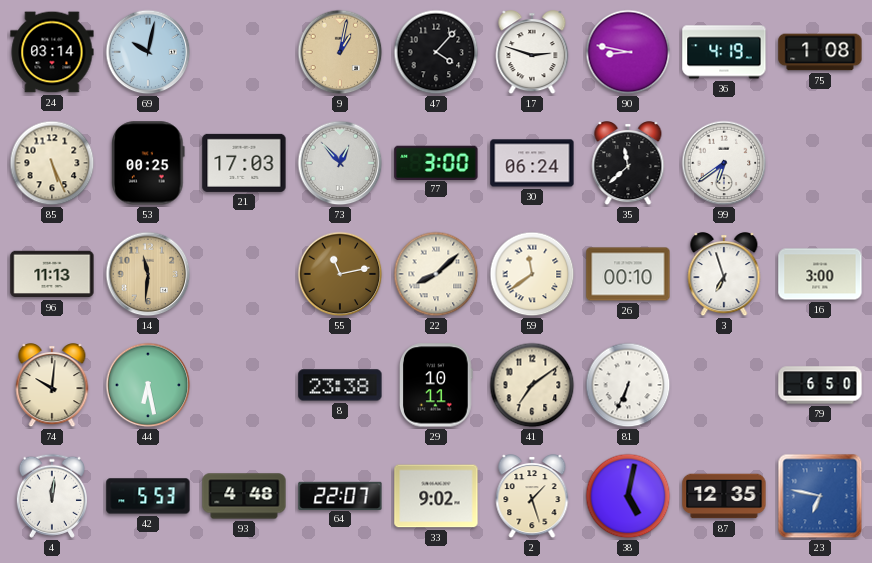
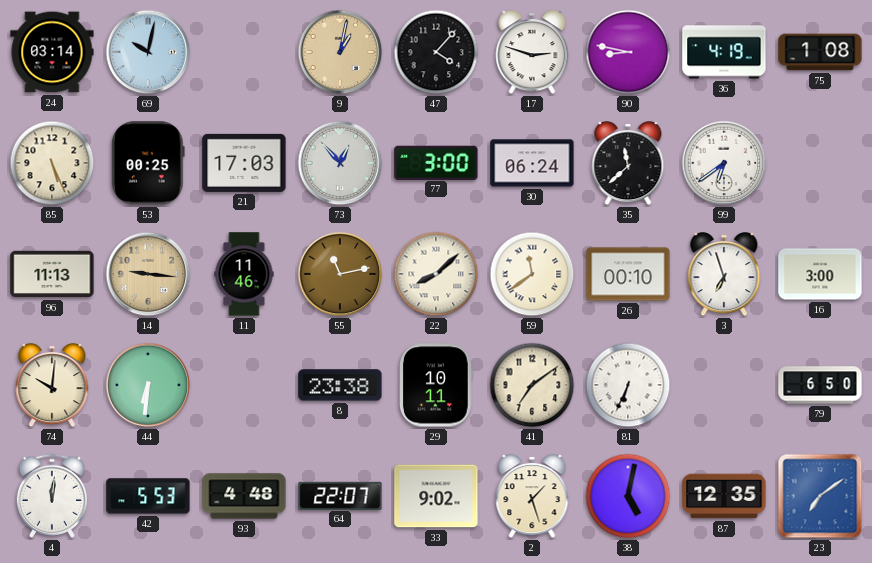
14: 11:31 -> 9:16
11: none -> 11:46
44: 6:28 -> 6:31
23: 6:47 -> 7:09
